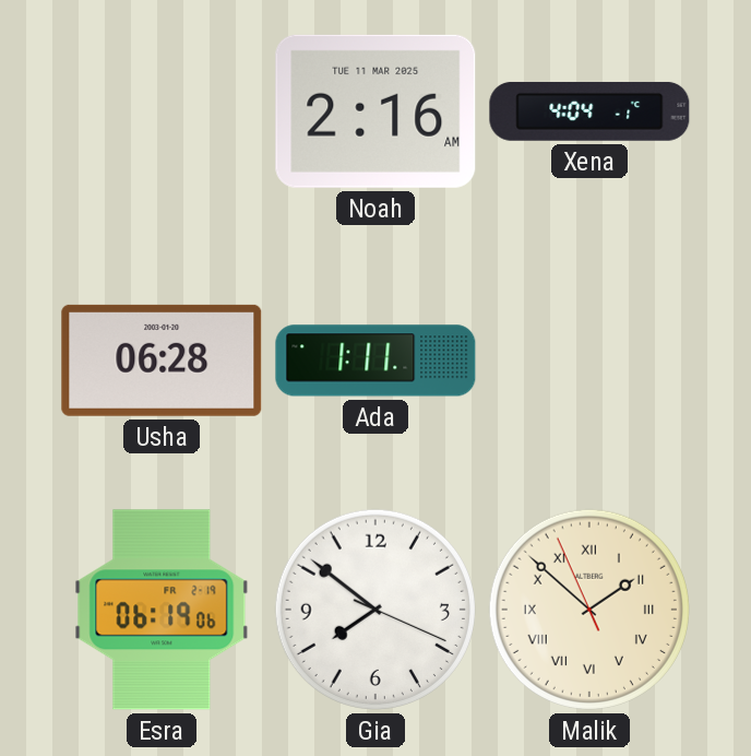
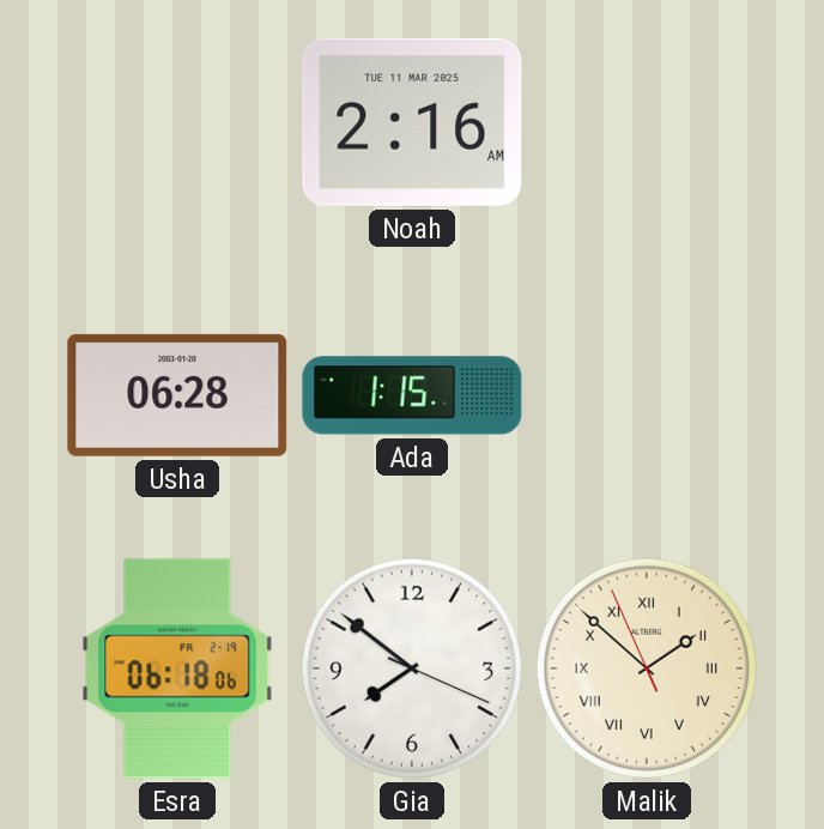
Xena: 4:04 -> none
Ada: 1:11 -> 1:15
Esra: 06:19 -> 06:18
